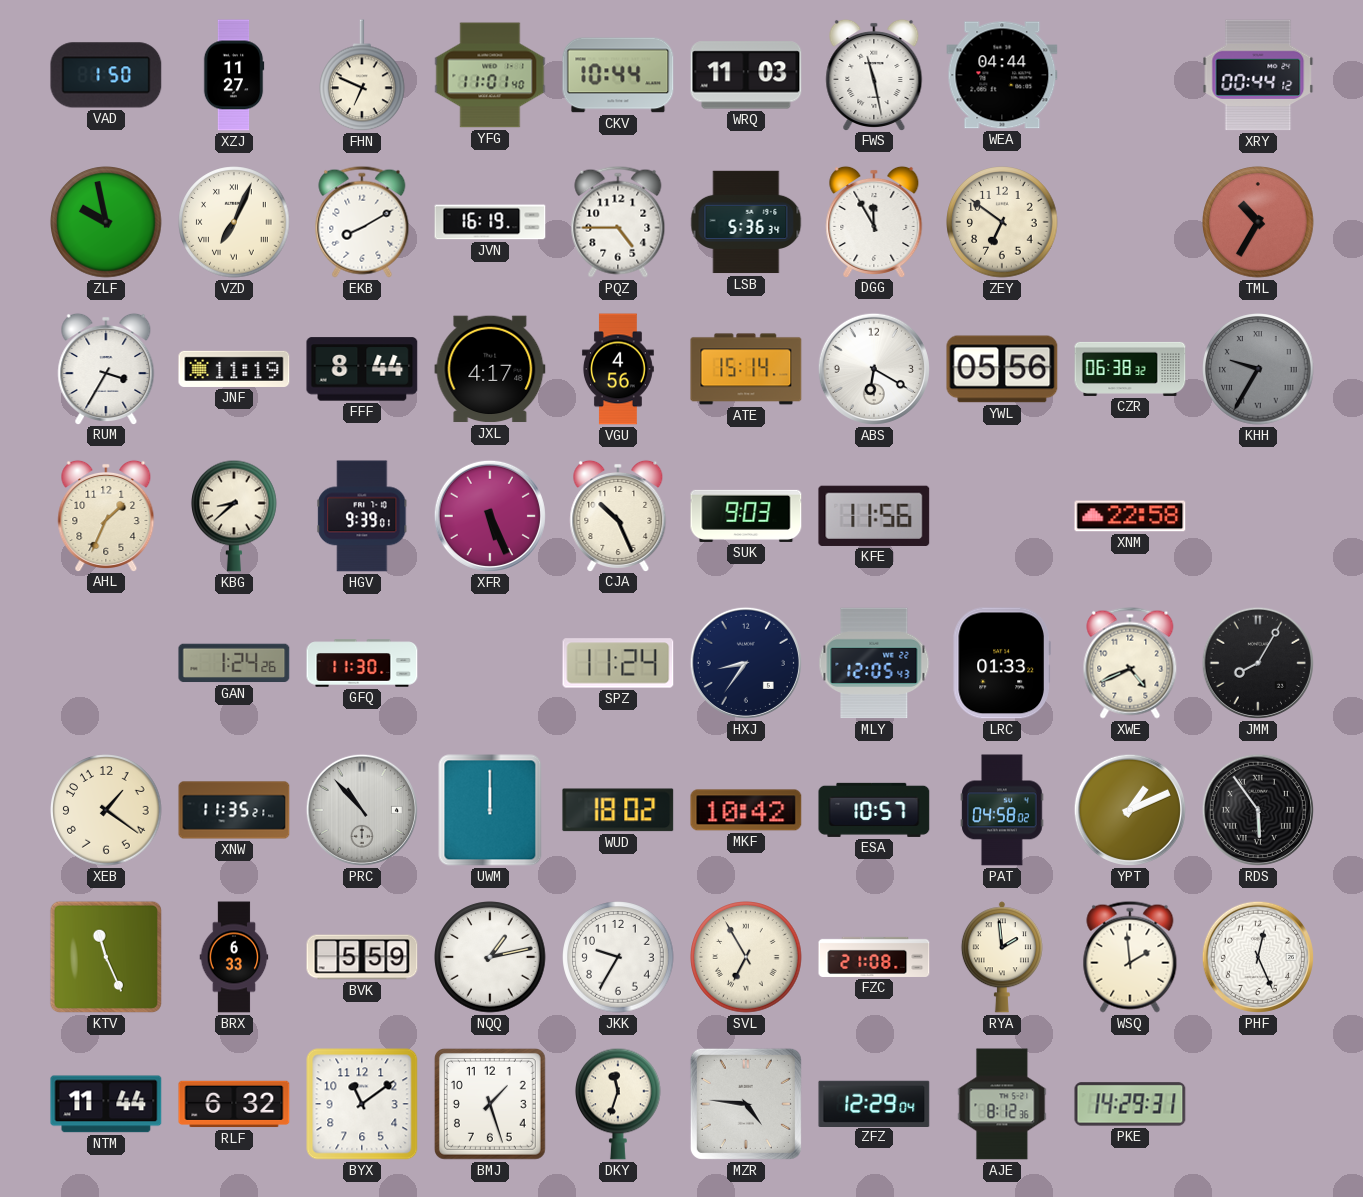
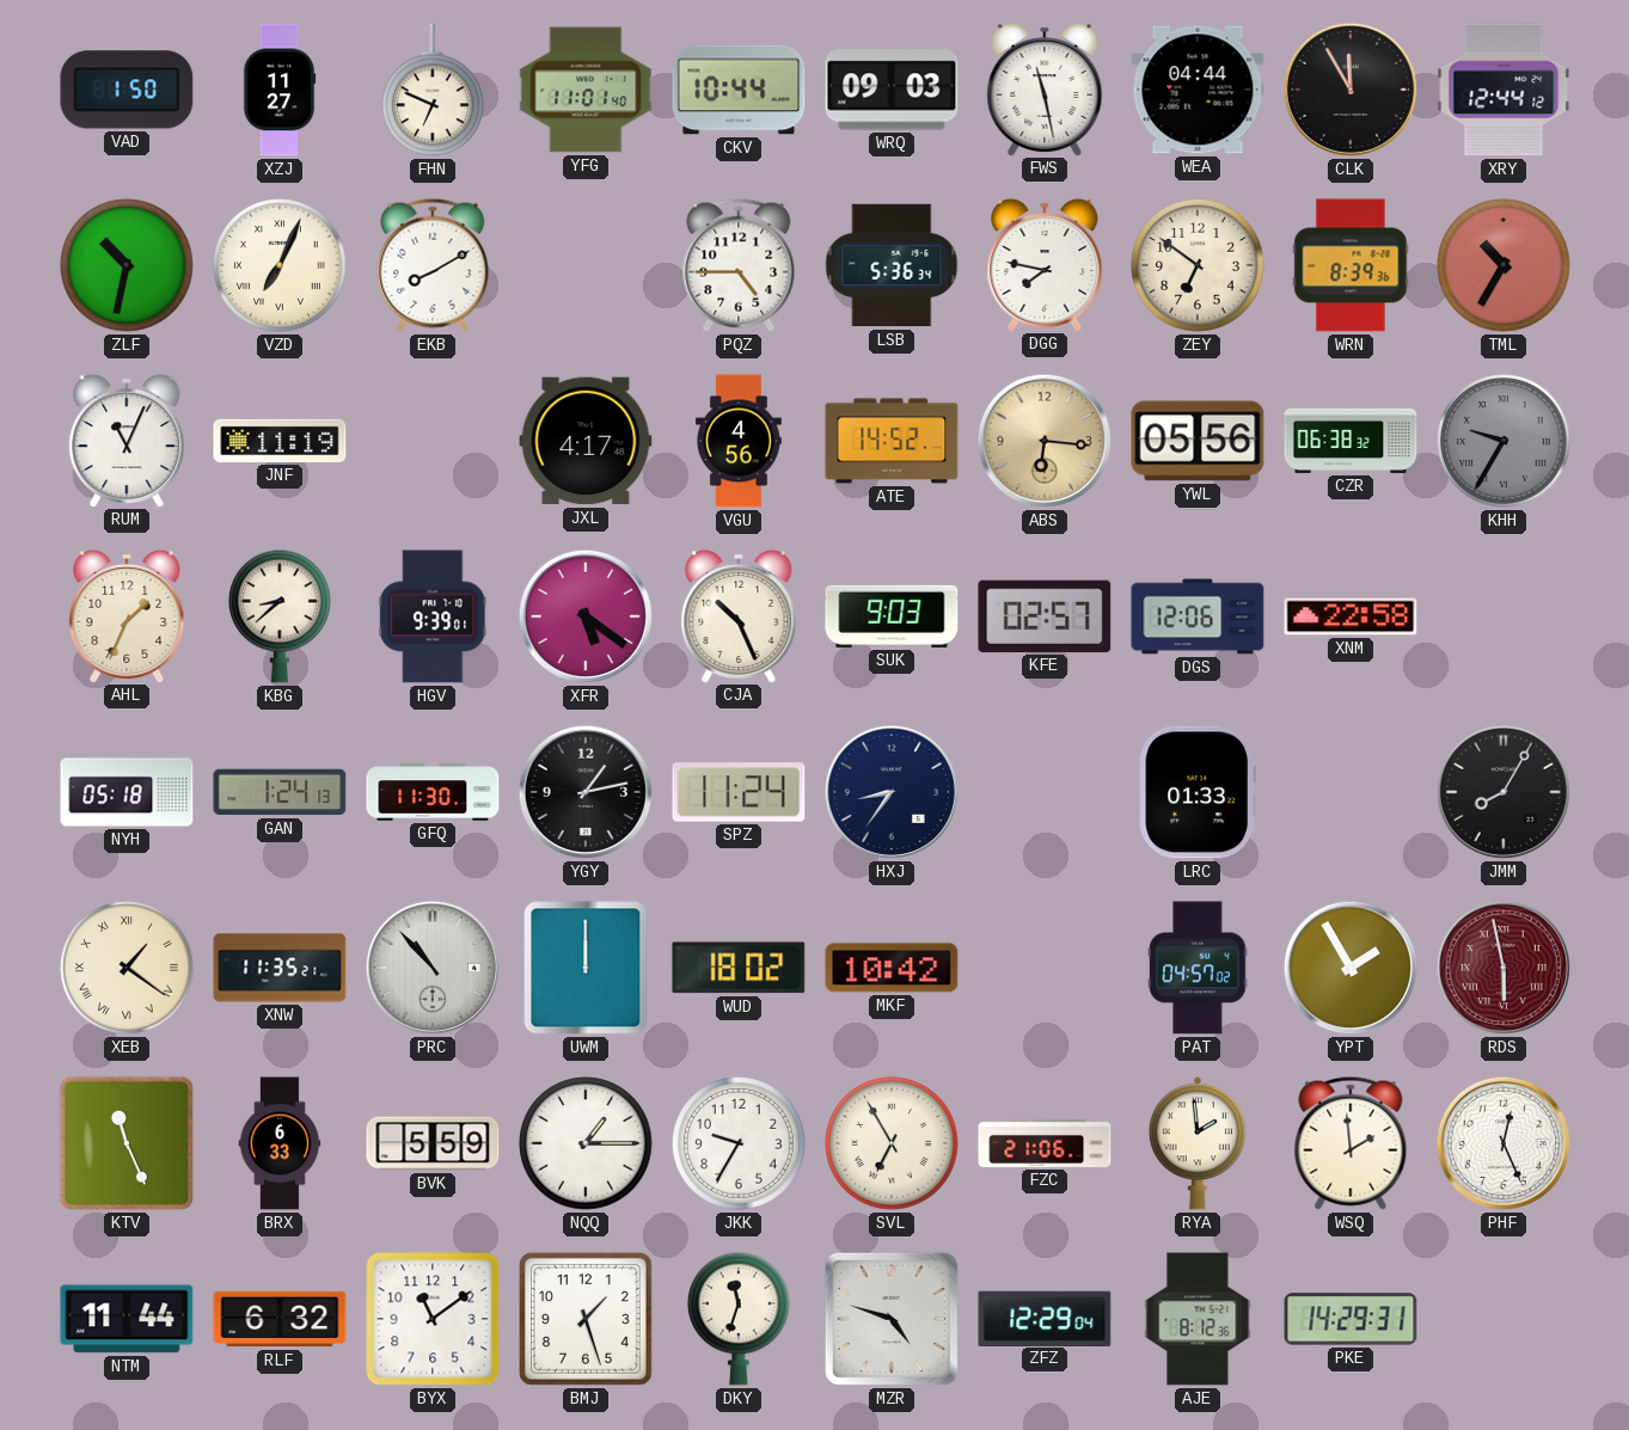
WRQ: 11:03 -> 09:03
CLK: none -> 11:55
XRY: 00:44 -> 12:44
ZLF: 9:58 -> 10:32
JVN: 16:19 -> none
DGG: 11:55 -> 7:47
WRN: none -> 8:39
RUM: 3:35 -> 11:04
FFF: 8:44 -> none
ATE: 15:14 -> 14:52
ABS: 6:20 -> 6:16
ABS dial: white -> champagne
XFR: 5:26 -> 5:21
KFE: 11:56 -> 02:57
DGS: none -> 12:06
NYH: none -> 05:18
GAN: 1:24:26 -> 1:24:13
YGY: none -> 1:13
MLY: 12:05 -> none
XWE: 4:41 -> none
XEB numerals: Arabic -> Roman
ESA: 10:57 -> none
PAT: 04:58 -> 04:57
YPT: 1:11 -> 1:55
RDS: 5:54 -> 5:58
RDS dial: black -> burgundy
NQQ: 1:13 -> 1:15
FZC: 21:08 -> 21:06
MZR: 4:46 -> 4:48
